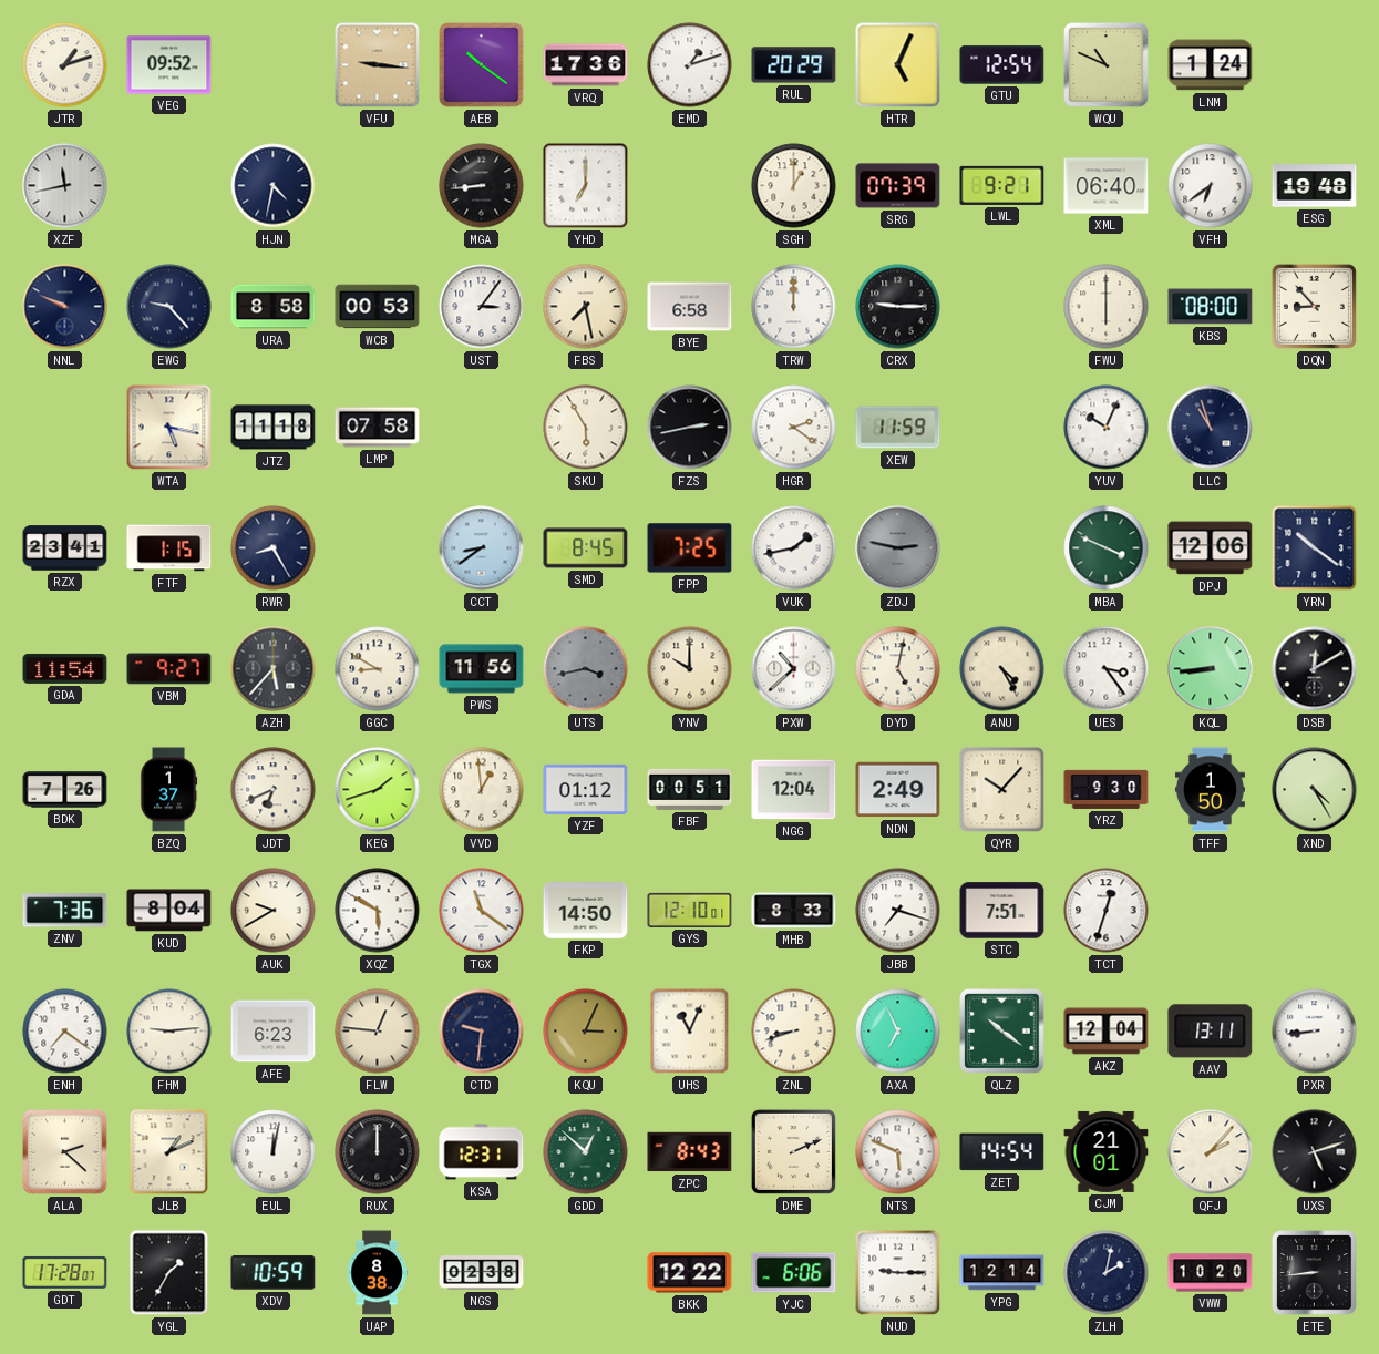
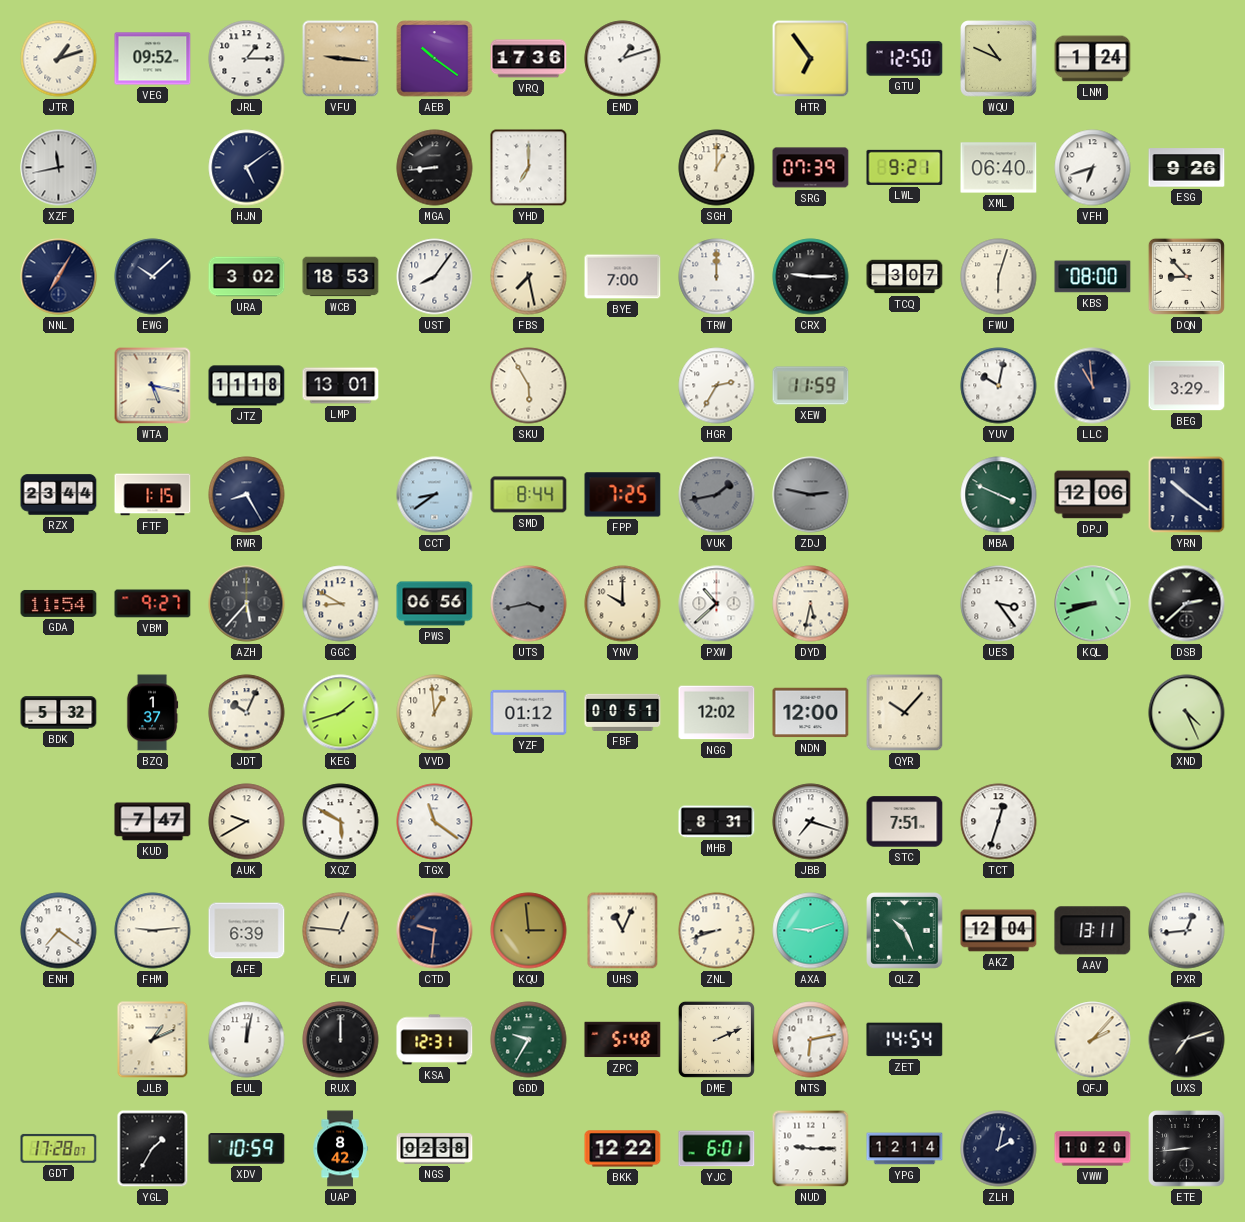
JRL: none -> 1:15
RUL: 20:29 -> none
HTR: 5:04 -> 6:54
GTU: 12:54 -> 12:50
HJN: 4:32 -> 5:09
VFH: 6:39 -> 6:42
ESG: 19:48 -> 9:26
NNL: 9:49 -> 7:05
EWG: 9:23 -> 10:08
URA: 8:58 -> 3:02
WCB: 00:53 -> 18:53
UST: 3:06 -> 8:06
BYE: 6:58 -> 7:00
TCQ: none -> 3:07
FWU: 6:00 -> 6:03
LMP: 07:58 -> 13:01
FZS: 2:43 -> none
HGR: 2:21 -> 2:35
YUV: 10:04 -> 10:02
LLC: 10:57 -> 10:59
BEG: none -> 3:29
RZX: 23:41 -> 23:44
SMD: 8:45 -> 8:44
VUK dial: white -> grey
PWS: 11:56 -> 06:56
DYD: 5:02 -> 5:32
ANU: 4:25 -> none
KQL: 8:44 -> 8:42
DSB: 12:10 -> 2:38
BDK: 7:26 -> 5:32
JDT: 6:41 -> 10:04
NGG: 12:04 -> 12:02
NDN: 2:49 -> 12:00
YRZ: 9:30 -> none
TFF: 1:50 -> none
XND: 4:25 -> 4:26
ZNV: 7:36 -> none
KUD: 8:04 -> 7:47
FKP: 14:50 -> none
GYS: 12:10 -> none
MHB: 8:33 -> 8:31
AFE: 6:23 -> 6:39
KQU: 3:04 -> 2:59
AXA: 6:56 -> 9:12
QLZ: 10:21 -> 10:26
PXR: 8:44 -> 12:44
ALA: 2:22 -> none
GDD: 12:52 -> 9:35
ZPC: 8:43 -> 5:48
NTS: 5:49 -> 6:13
CJM: 21:01 -> none
UXS: 5:12 -> 7:12
UAP: 8:38 -> 8:42
YJC: 6:06 -> 6:01
